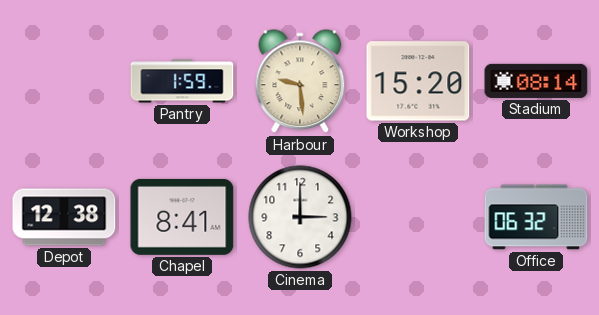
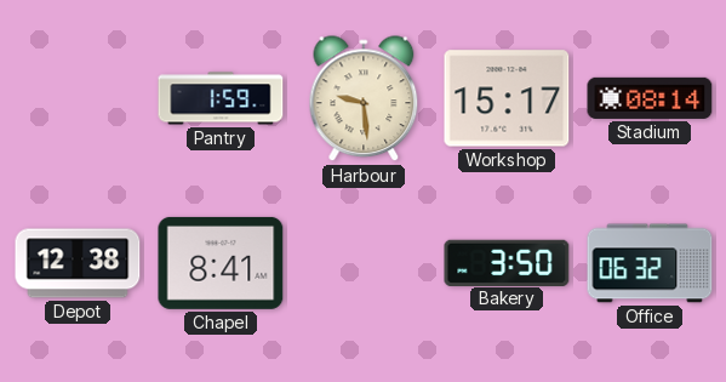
Workshop: 15:20 -> 15:17
Cinema: 3:00 -> none
Bakery: none -> 3:50
